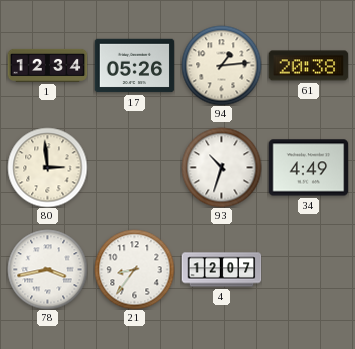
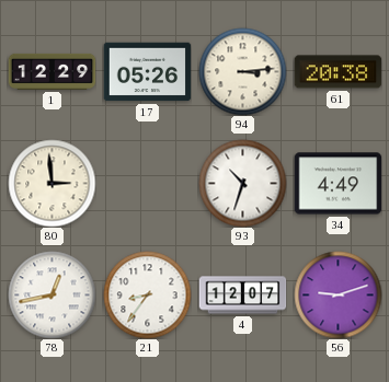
1: 12:34 -> 12:29
94: 1:14 -> 3:14
78: 3:43 -> 12:43
56: none -> 9:12
